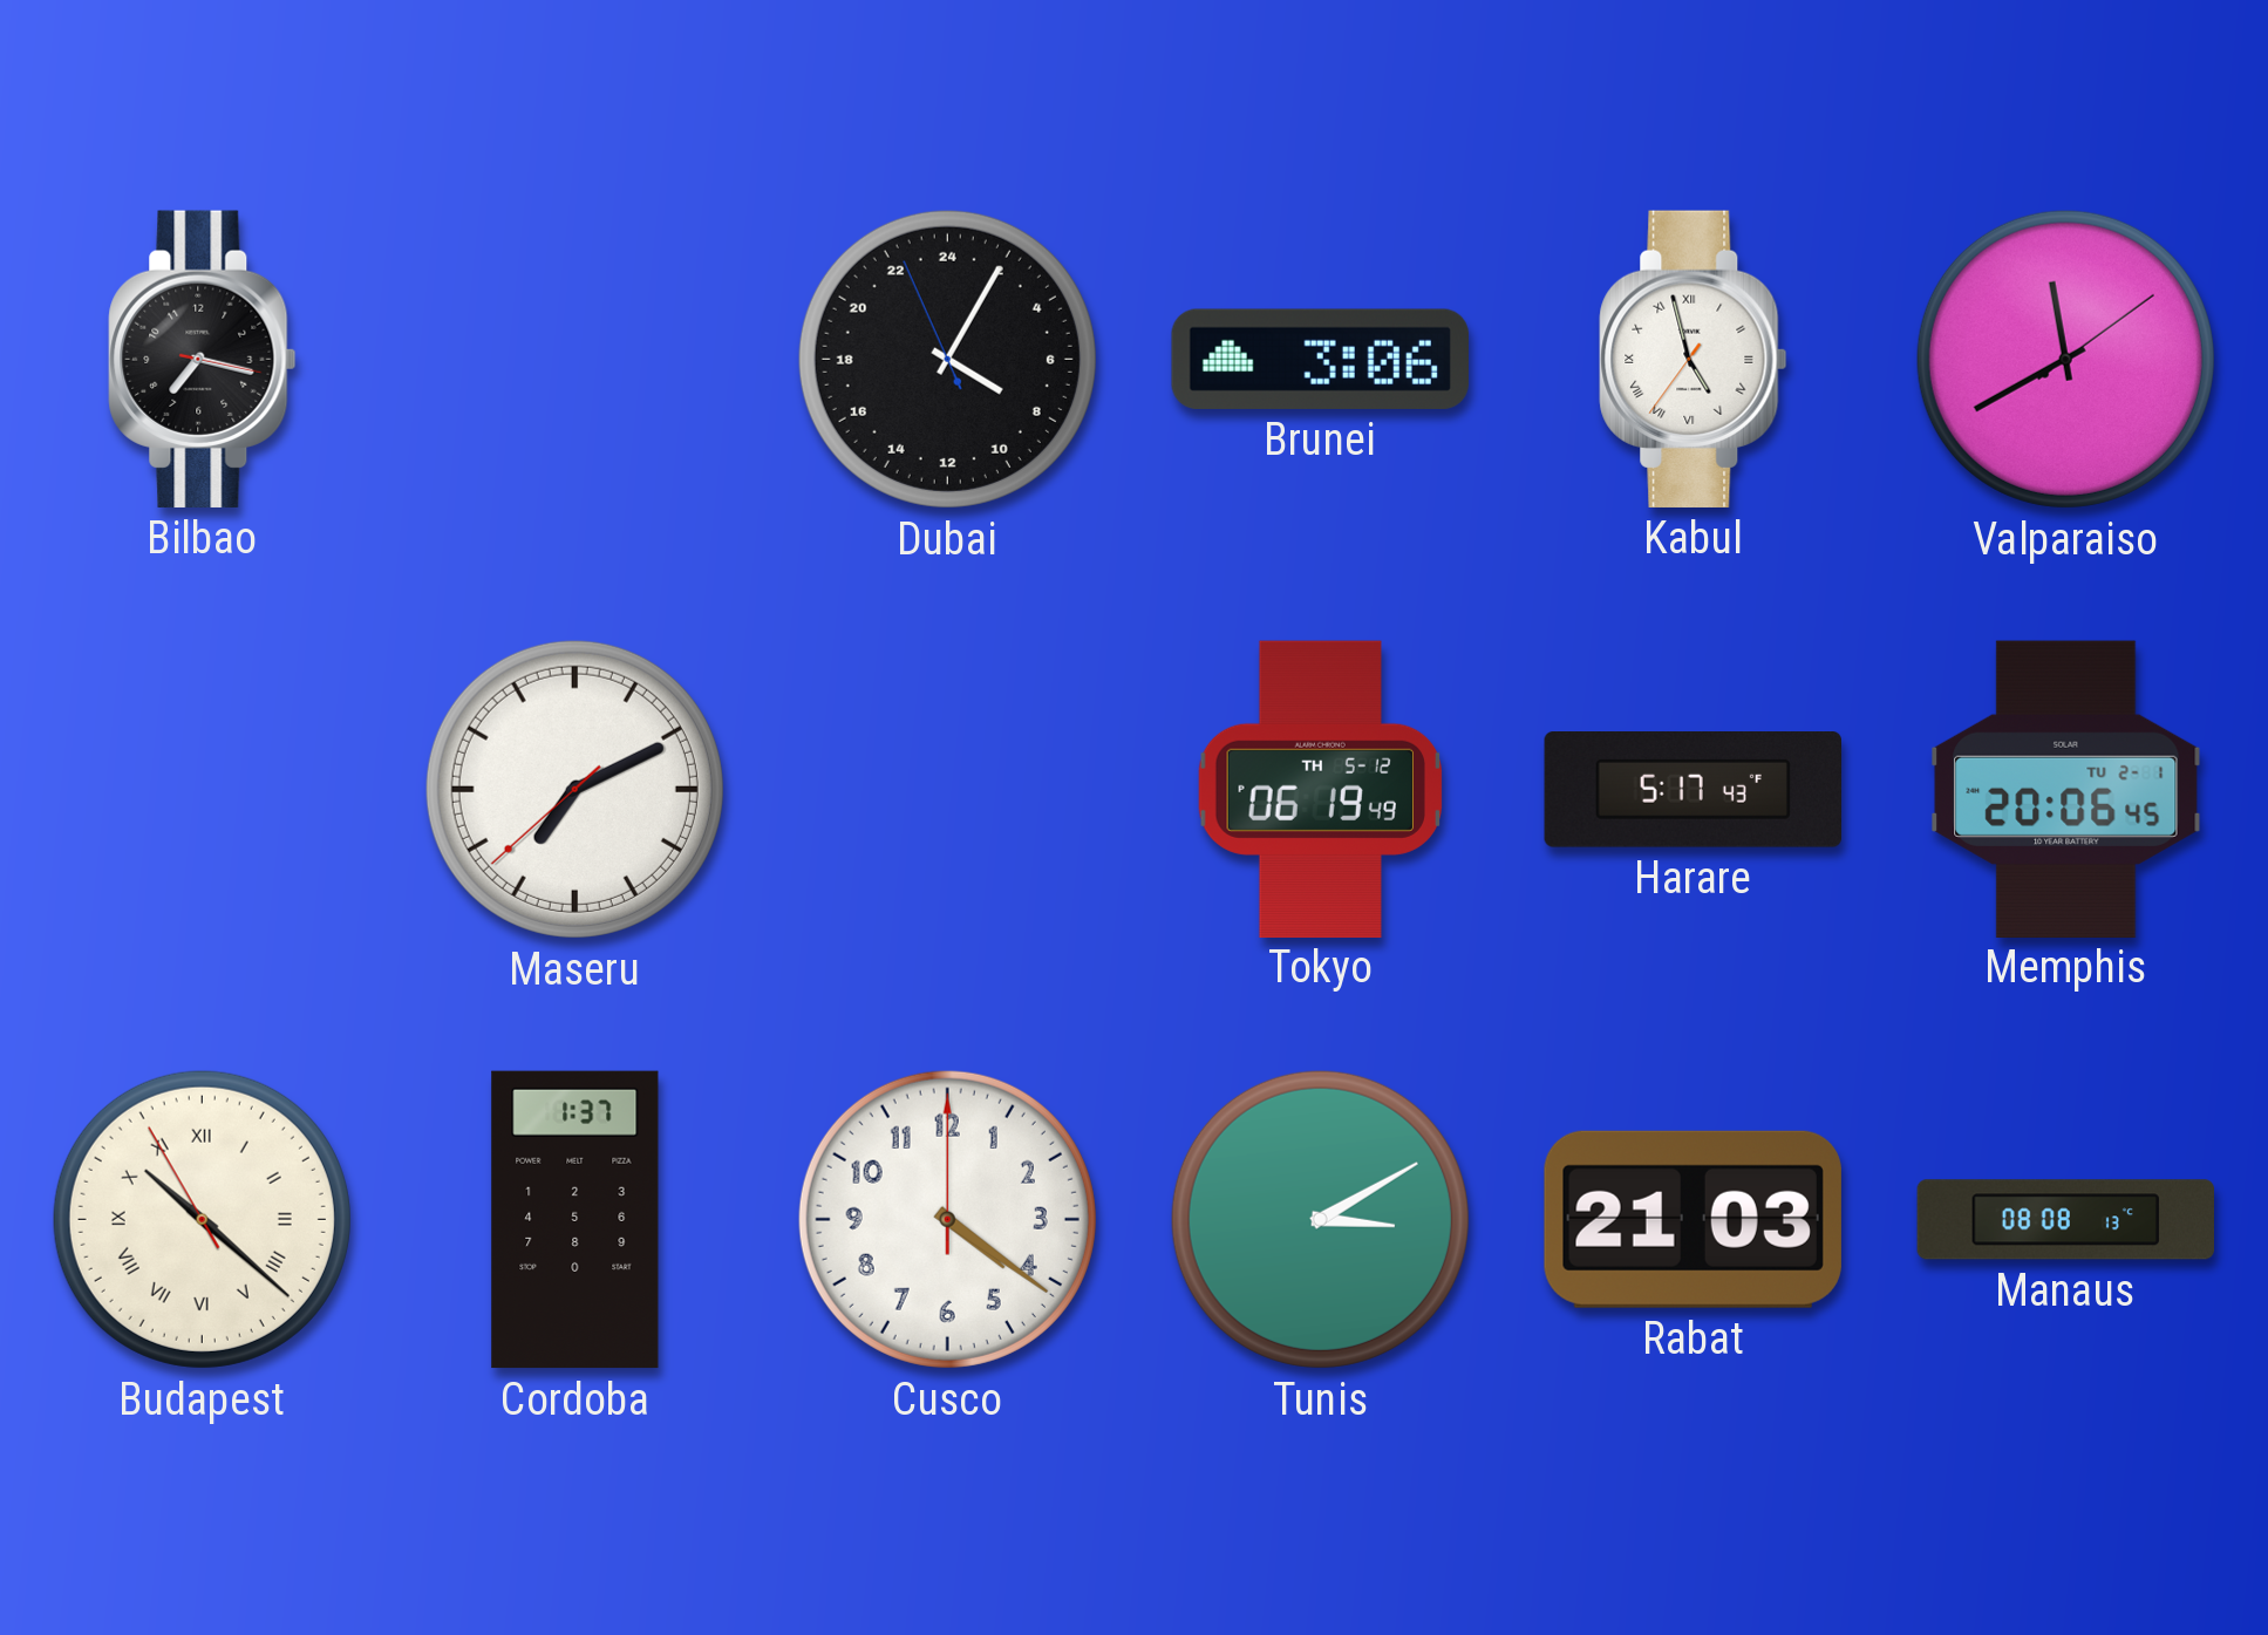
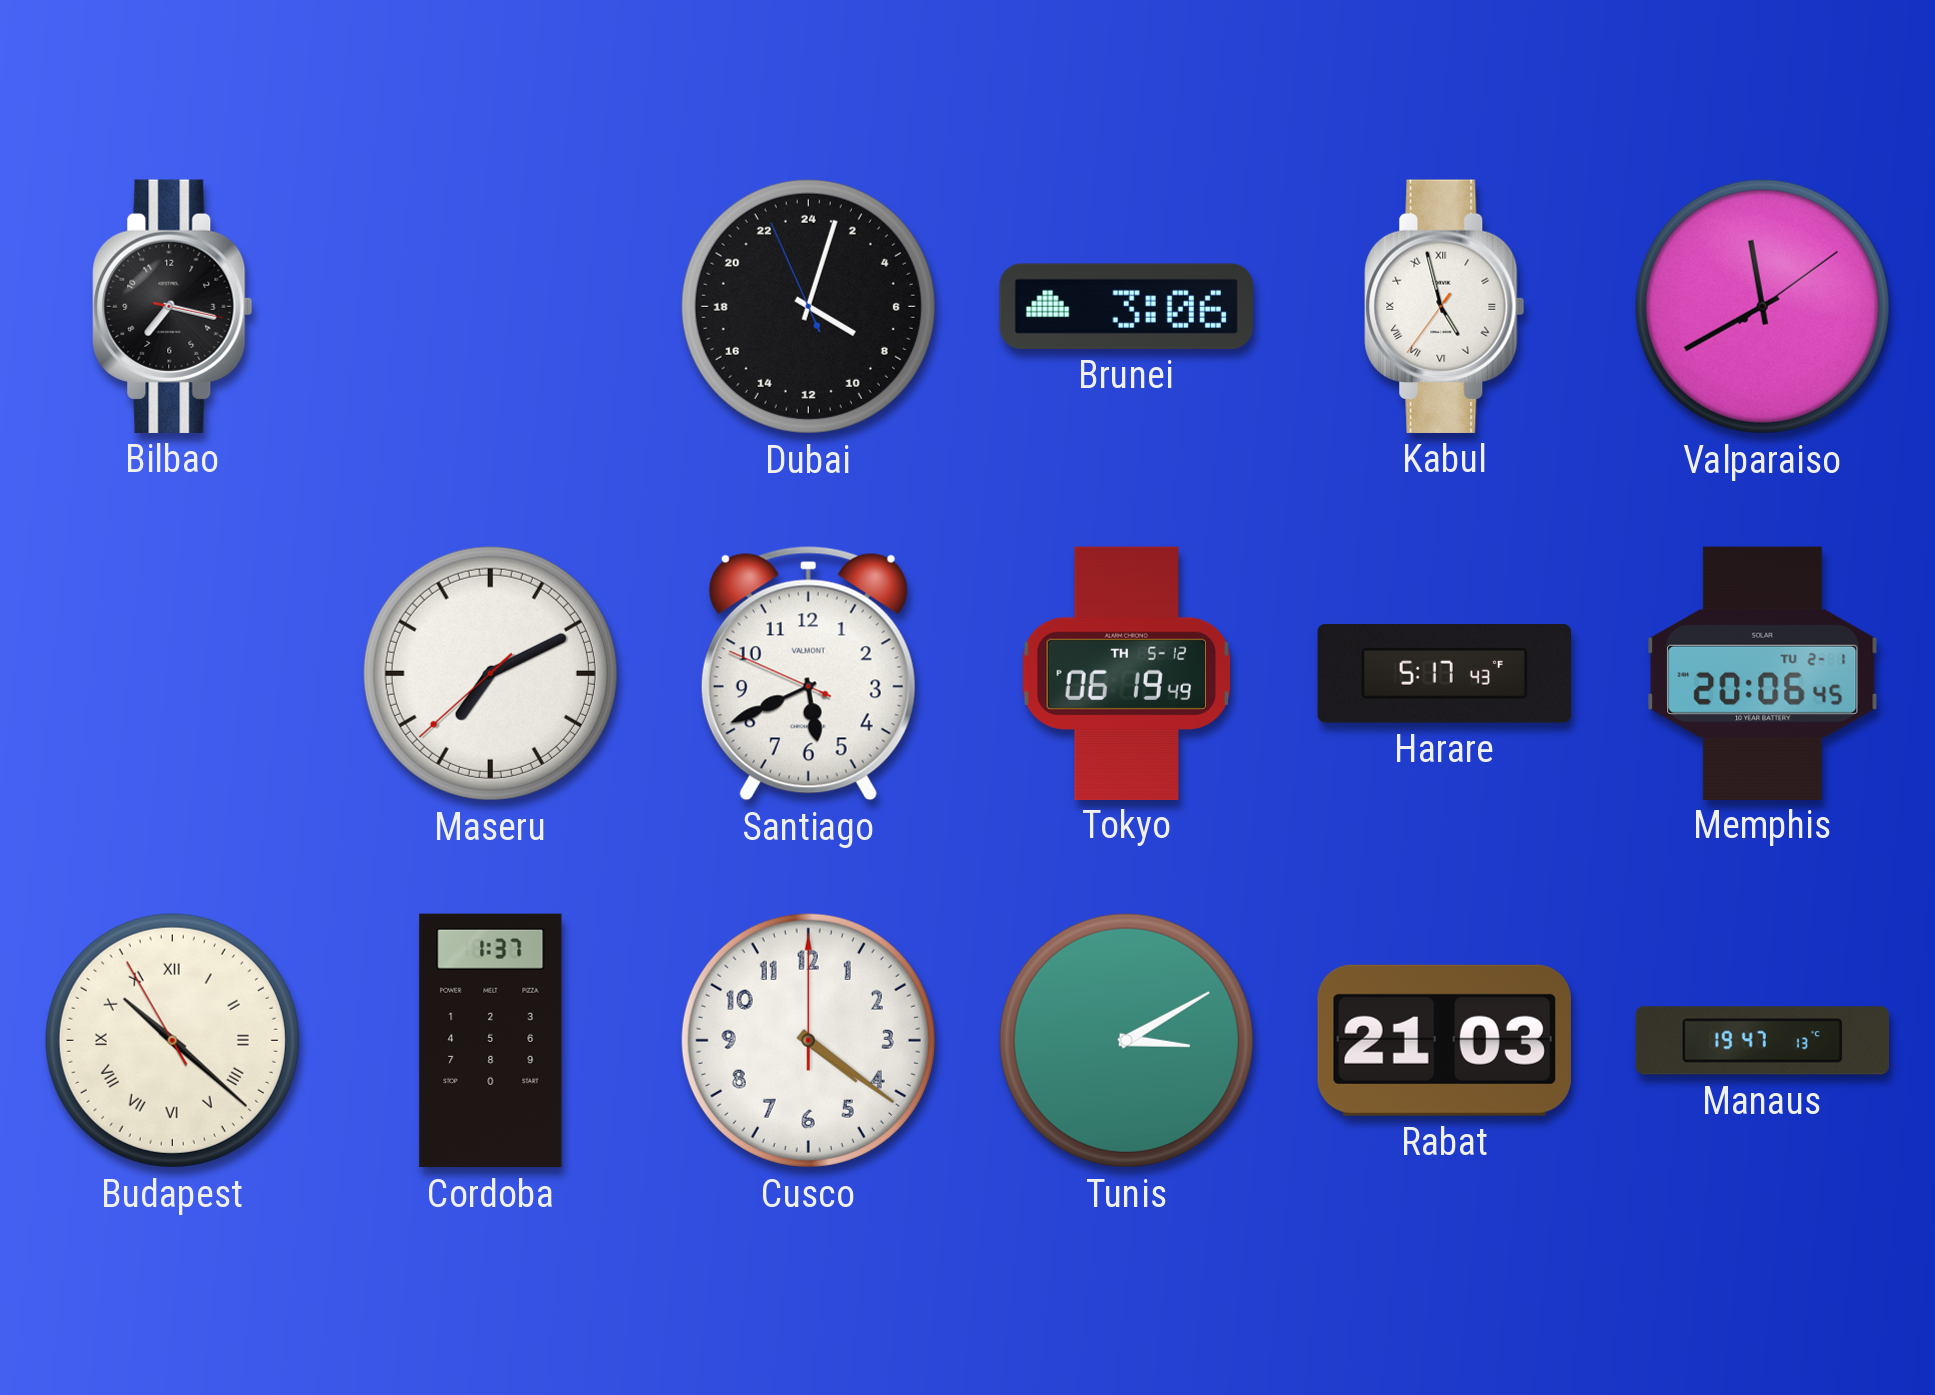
Dubai: 8:04 -> 8:02
Santiago: none -> 5:40
Manaus: 08:08 -> 19:47
